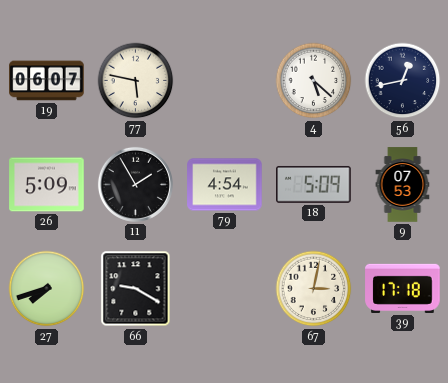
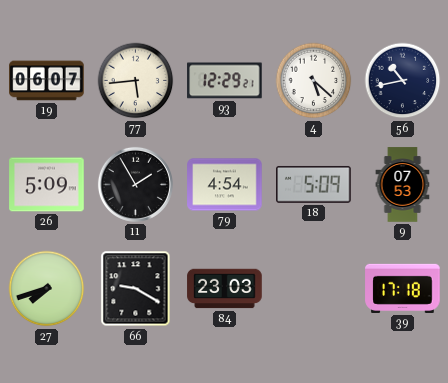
77: 5:47 -> 5:44
93: none -> 12:29
56: 12:43 -> 10:43
84: none -> 23:03
67: 3:02 -> none
